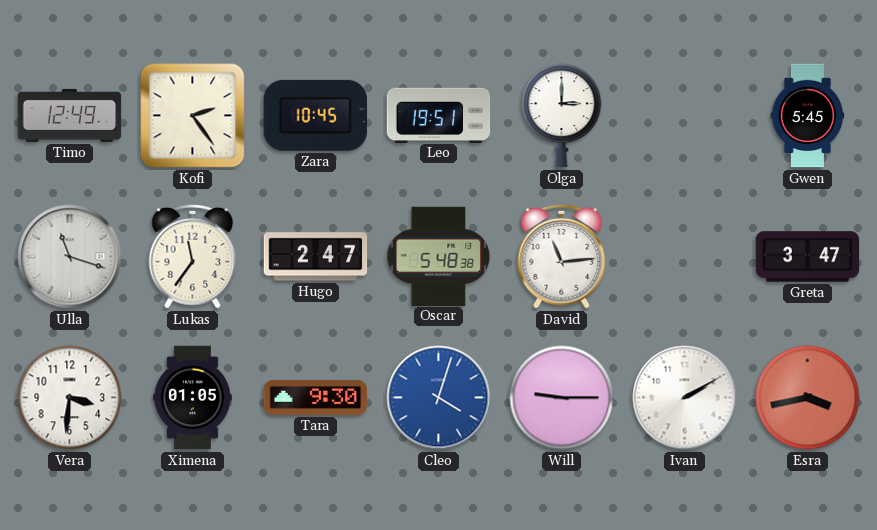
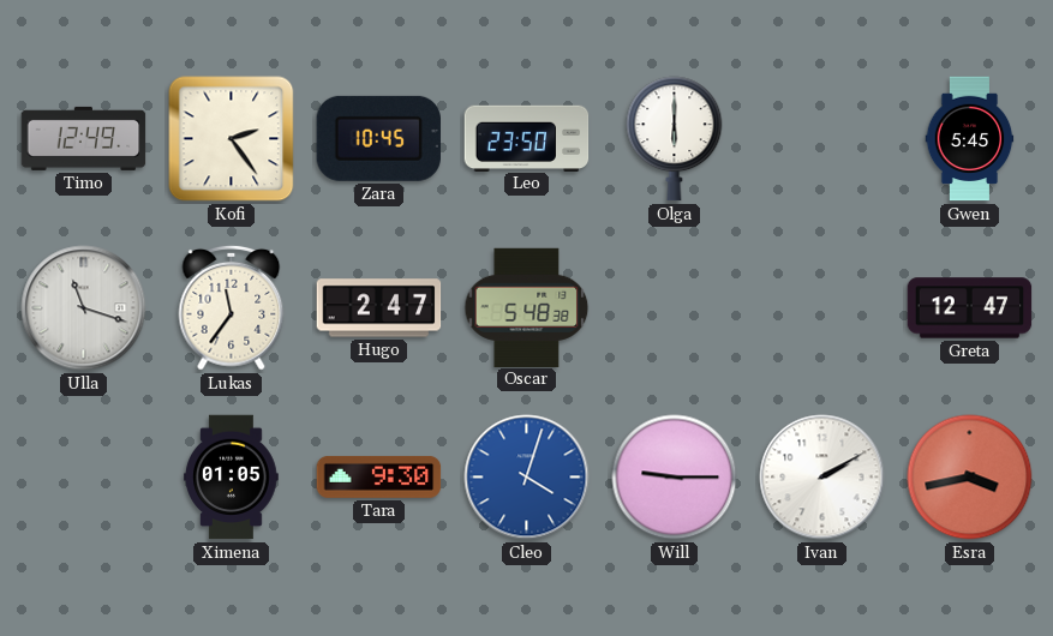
Leo: 19:51 -> 23:50
Olga: 3:00 -> 6:00
David: 11:14 -> none
Greta: 3:47 -> 12:47
Vera: 3:31 -> none
